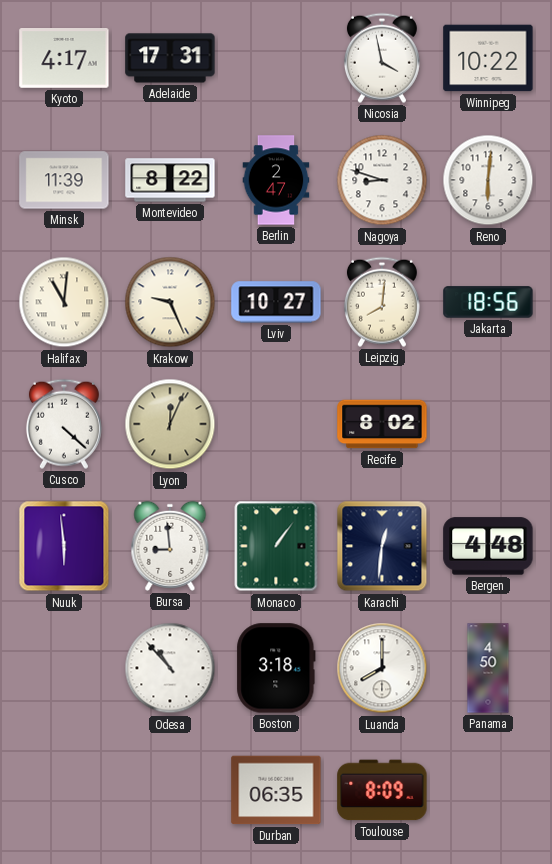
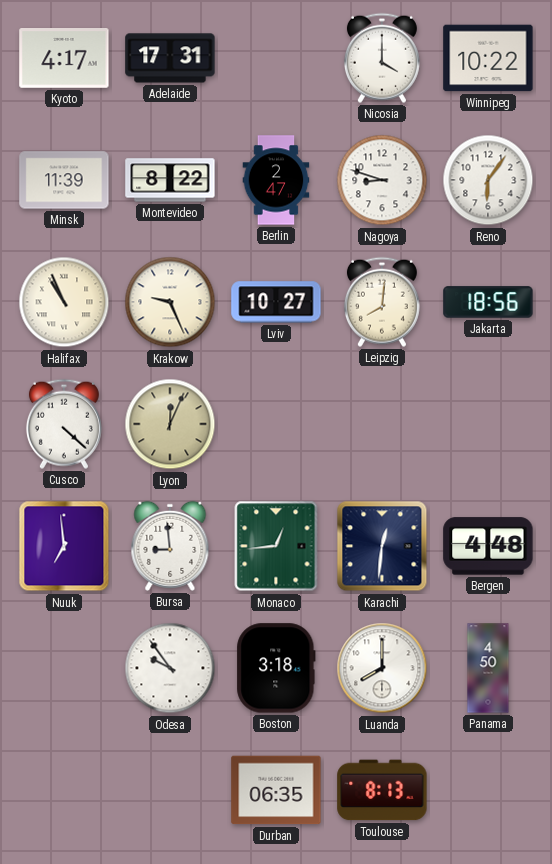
Nicosia: 3:58 -> 4:00
Reno: 6:01 -> 6:06
Halifax: 11:01 -> 10:56
Recife: 8:02 -> none
Nuuk: 5:59 -> 6:59
Monaco: 1:06 -> 12:44
Odesa: 10:53 -> 9:54
Toulouse: 8:09 -> 8:13
